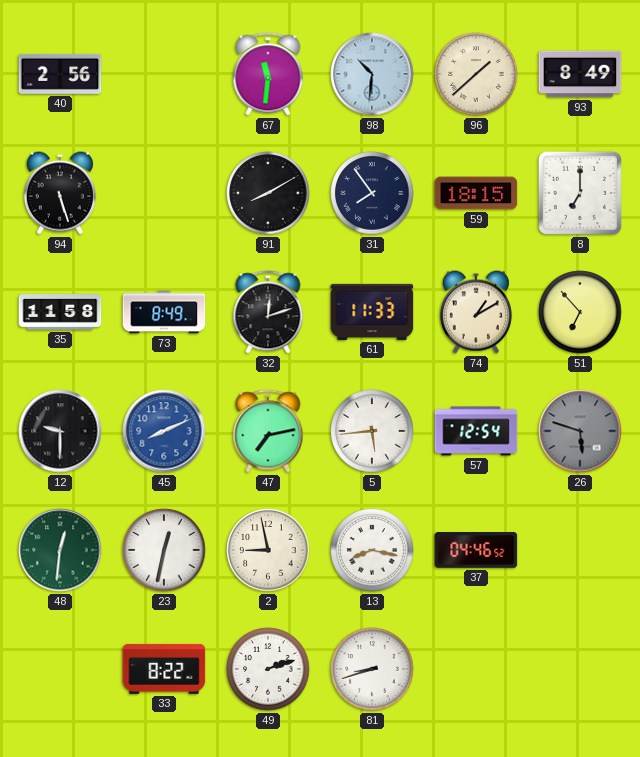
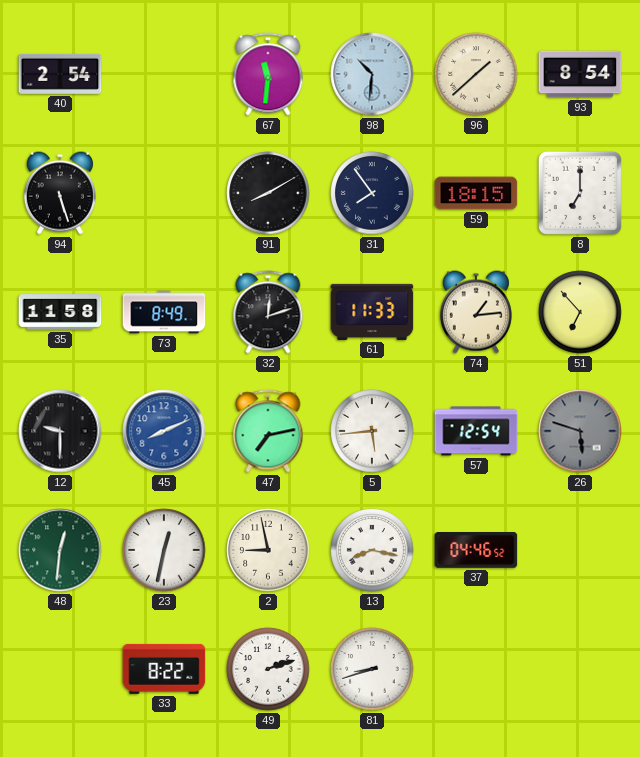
40: 2:56 -> 2:54
93: 8:49 -> 8:54
74: 1:10 -> 1:14
